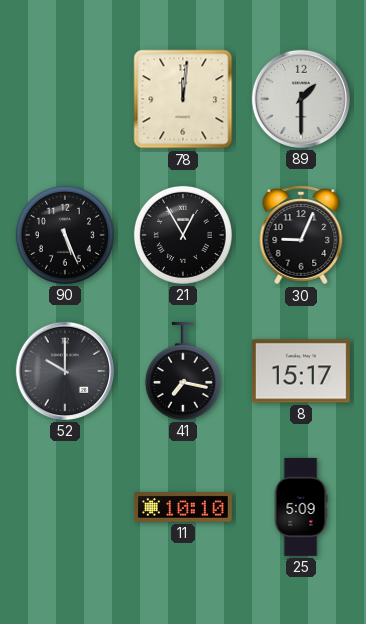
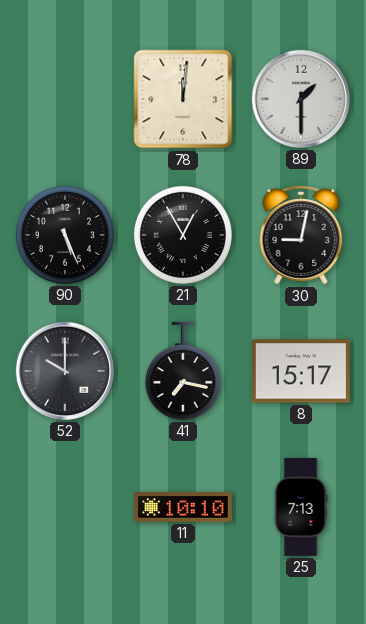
30: 9:04 -> 9:02
25: 5:09 -> 7:13
